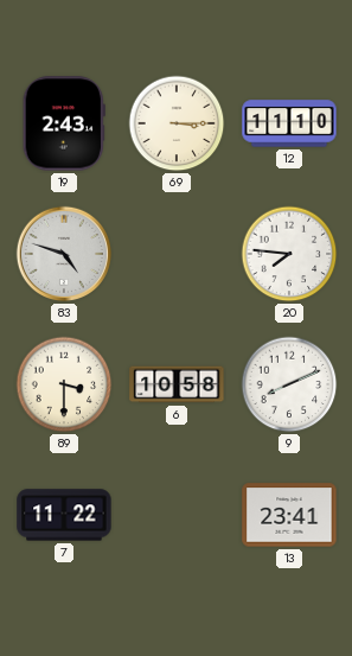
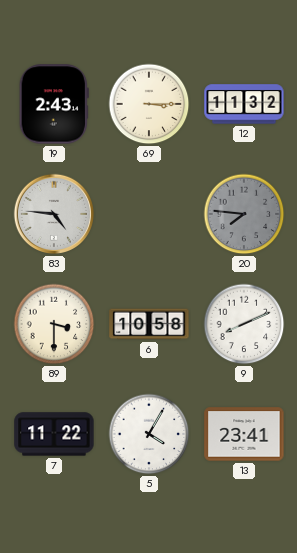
12: 11:10 -> 11:32
83: 4:48 -> 4:46
20 dial: white -> grey
5: none -> 4:05
